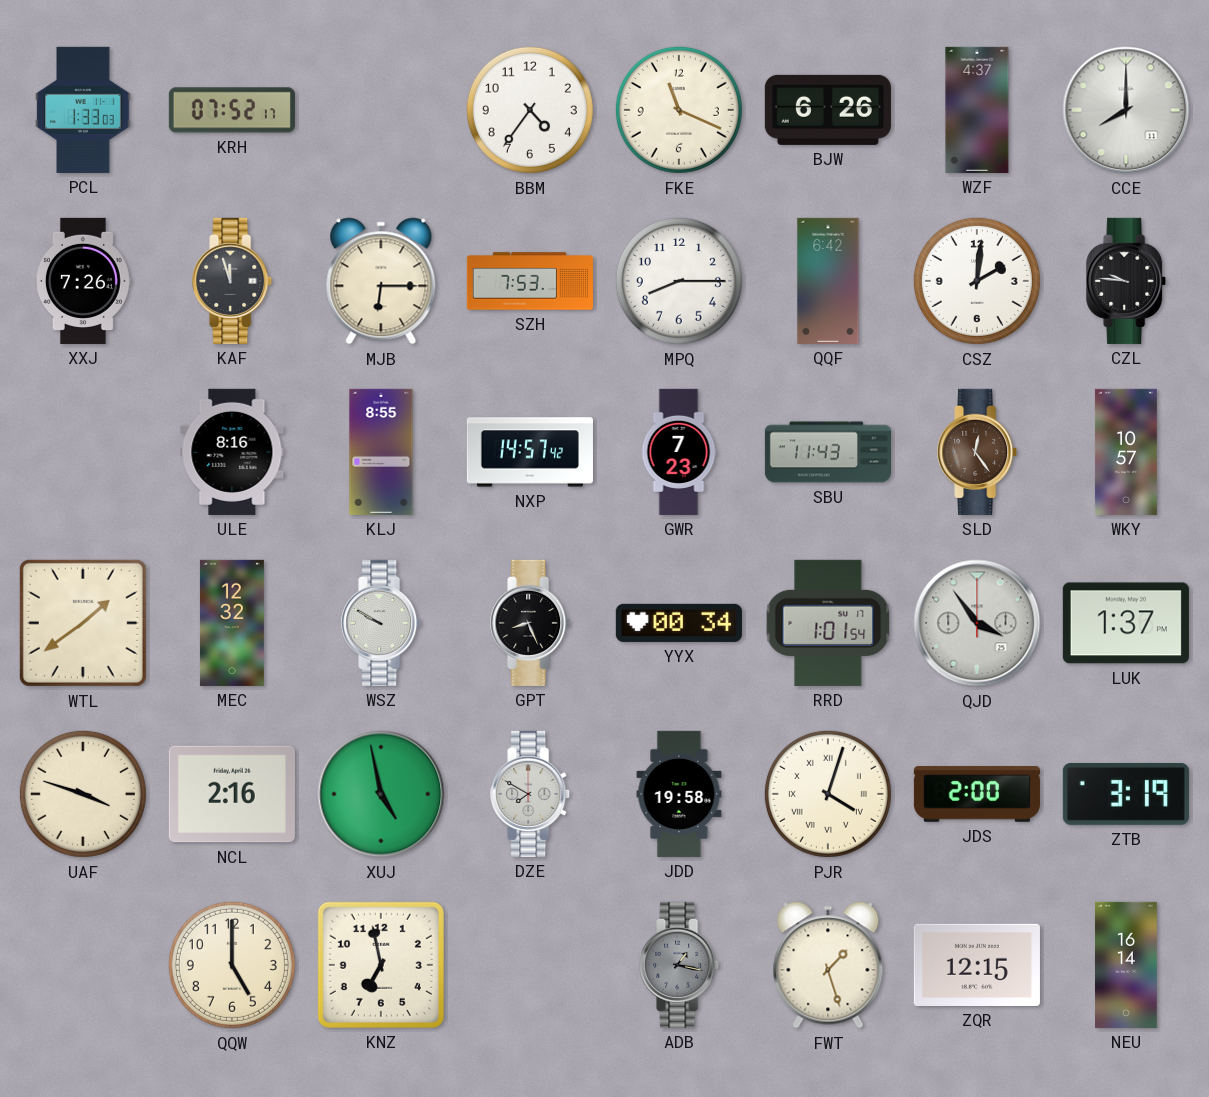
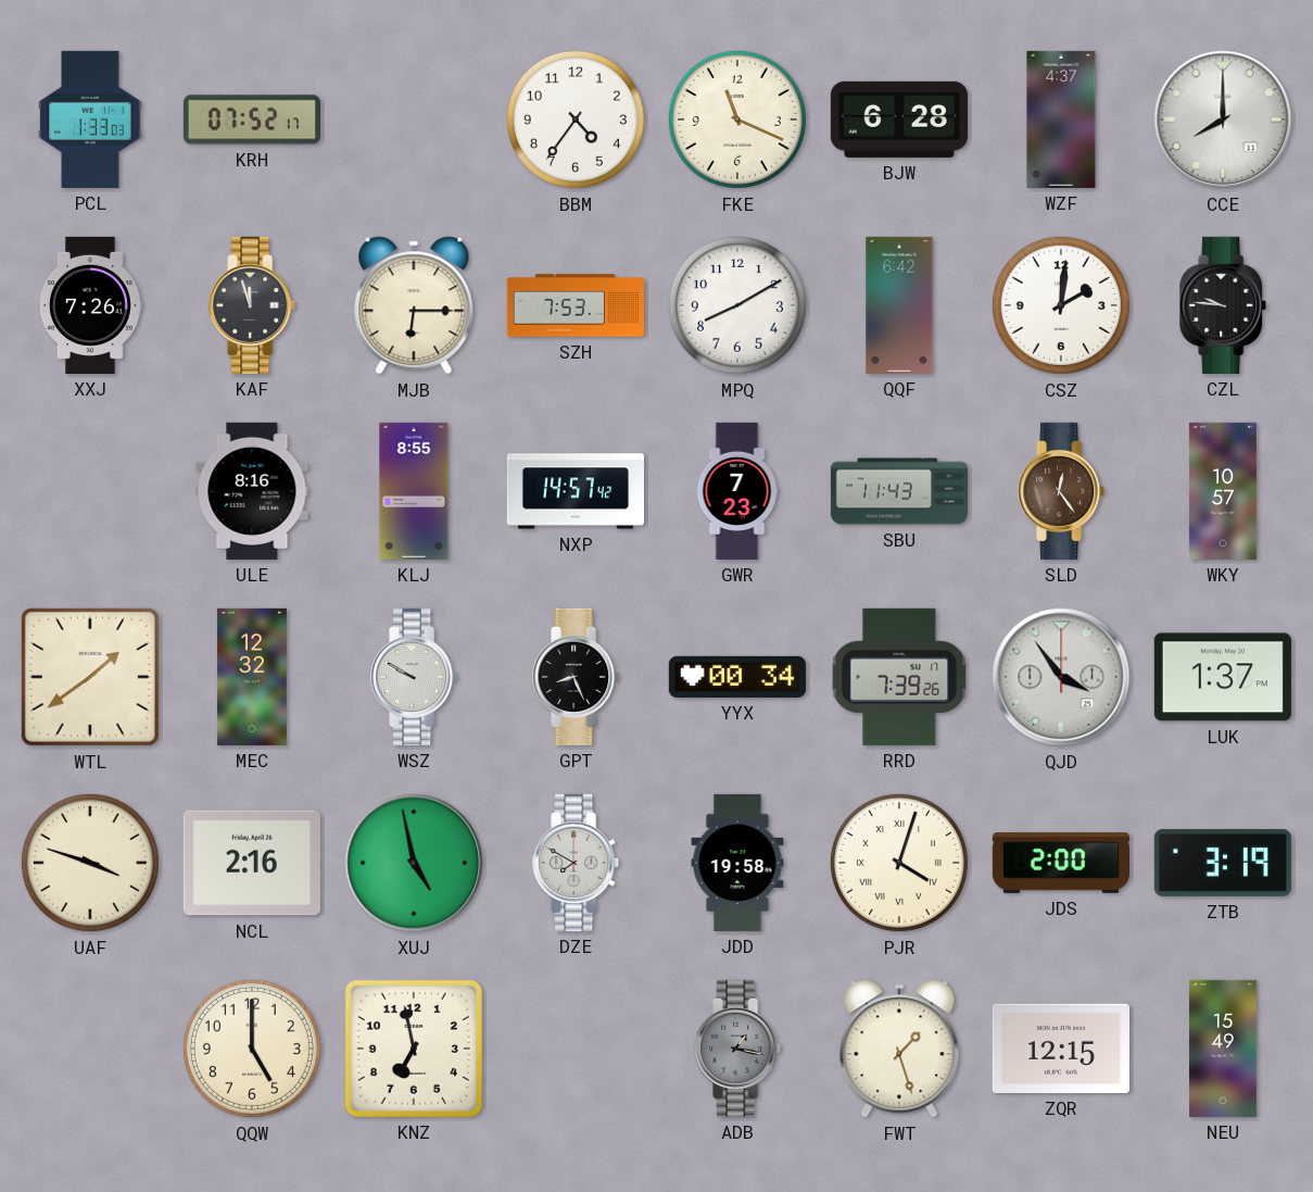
BJW: 6:26 -> 6:28
MPQ: 8:15 -> 8:10
RRD: 1:01 -> 7:39
NEU: 16:14 -> 15:49
